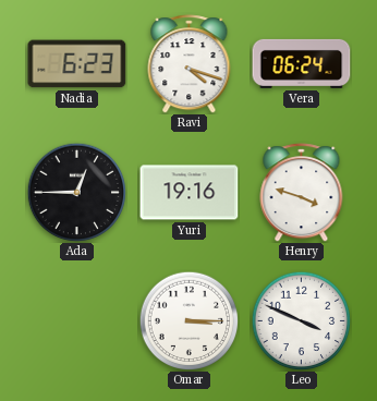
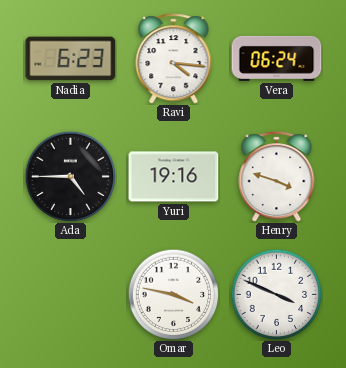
Ravi: 4:18 -> 4:16
Ada: 12:45 -> 4:45
Omar: 3:15 -> 3:47
